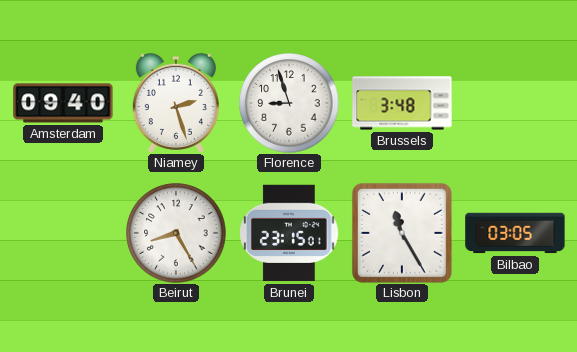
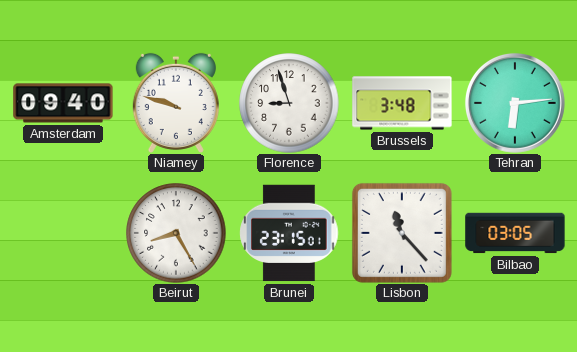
Niamey: 2:27 -> 9:48
Tehran: none -> 6:14
Lisbon: 11:25 -> 11:23
